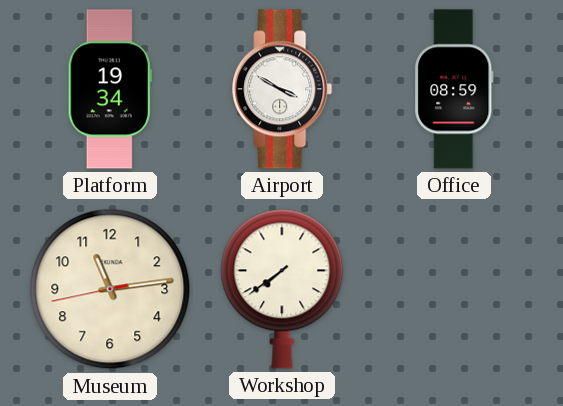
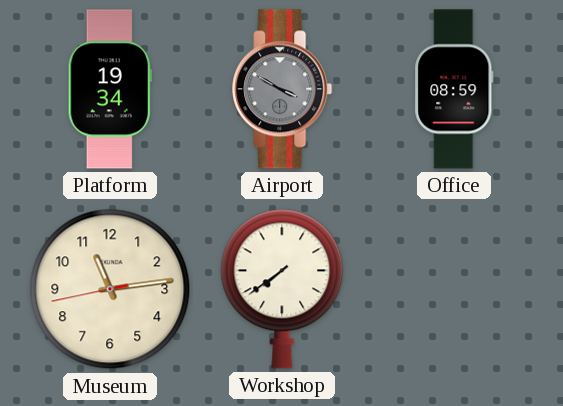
Airport dial: white -> grey
